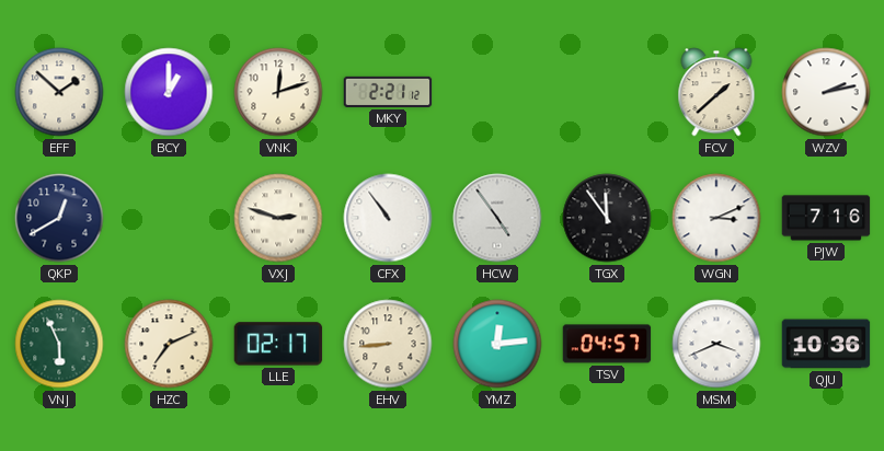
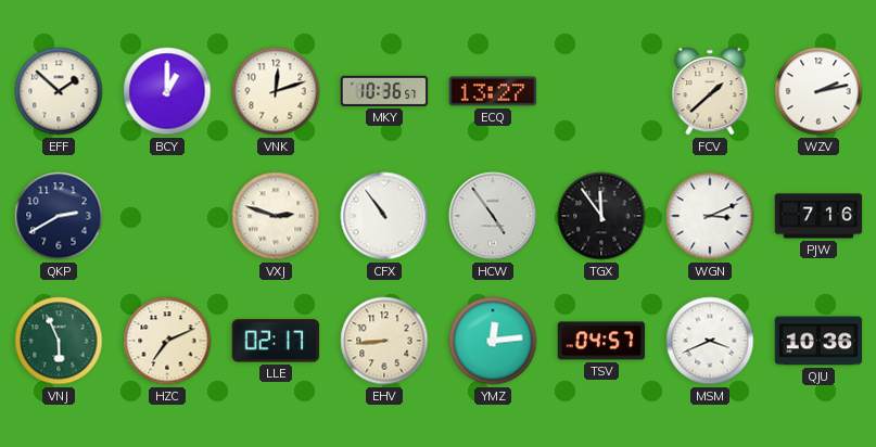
MKY: 2:21 -> 10:36
ECQ: none -> 13:27
QKP: 12:40 -> 2:40
